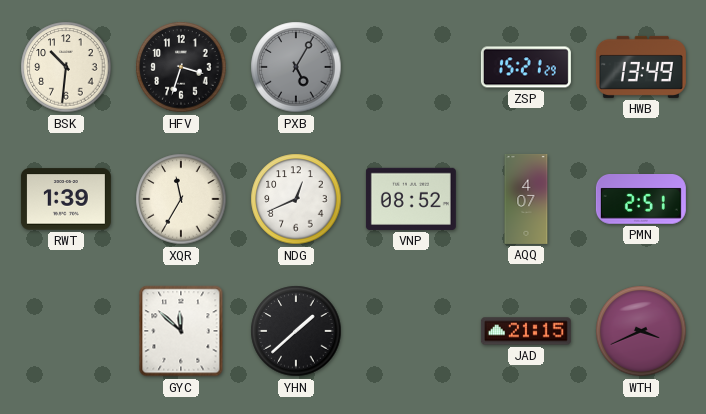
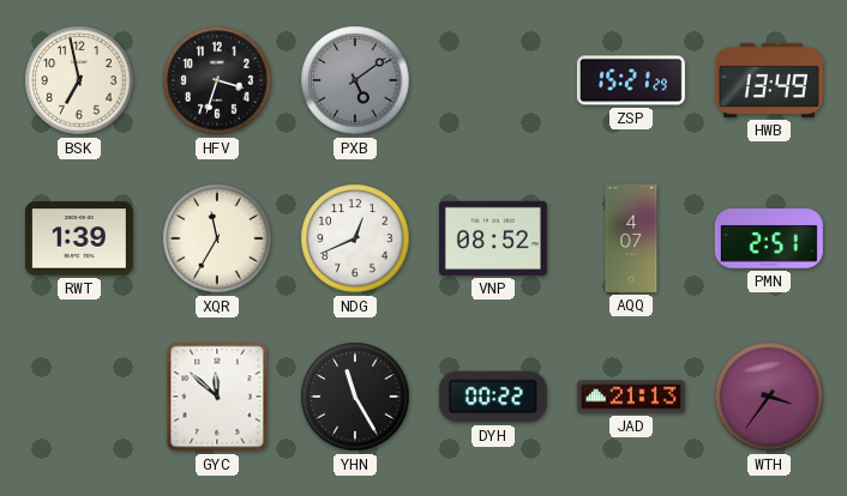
BSK: 10:31 -> 6:58
PXB: 5:05 -> 5:09
YHN: 1:38 -> 11:25
DYH: none -> 00:22
JAD: 21:15 -> 21:13
WTH: 3:41 -> 3:36
